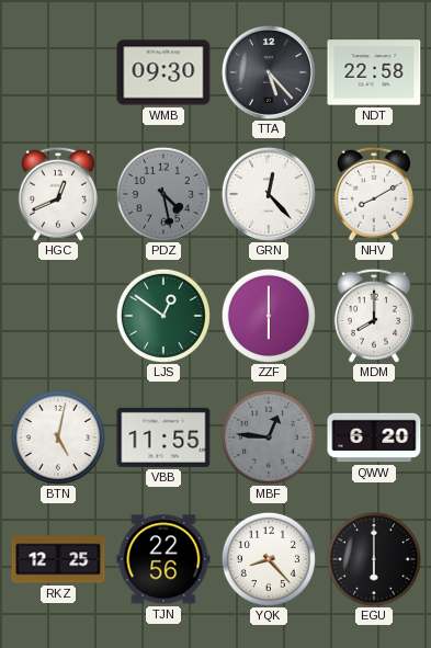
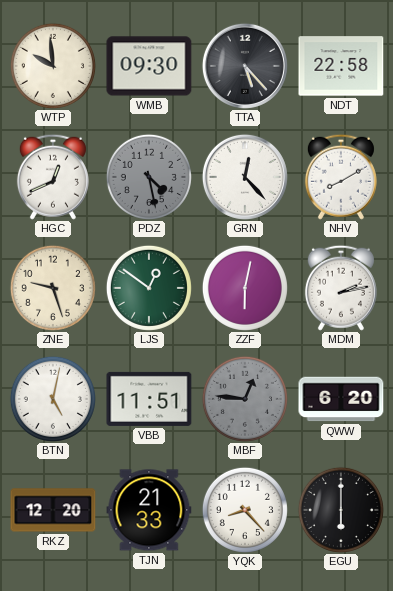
WTP: none -> 9:59
ZNE: none -> 9:27
ZZF: 6:00 -> 6:02
MDM: 8:00 -> 2:13
VBB: 11:55 -> 11:51
RKZ: 12:25 -> 12:20
TJN: 22:56 -> 21:33
